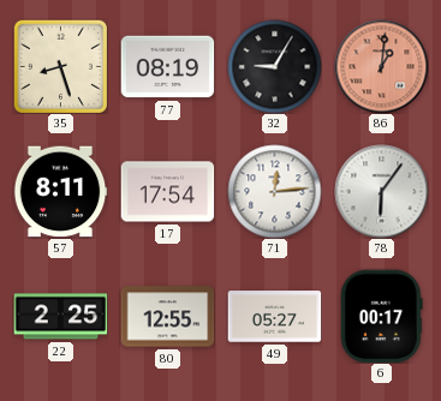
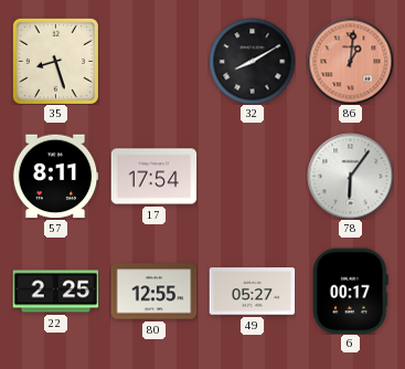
77: 08:19 -> none
32: 9:05 -> 8:10
71: 12:14 -> none
